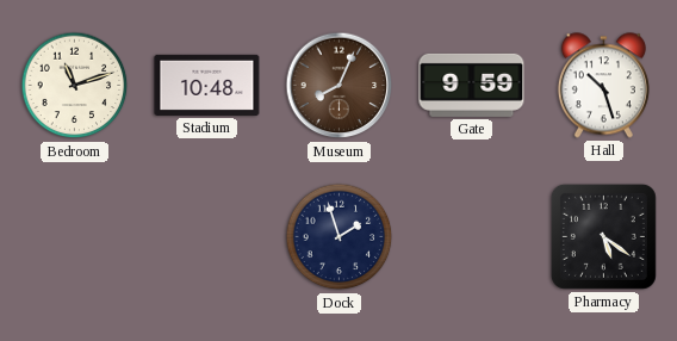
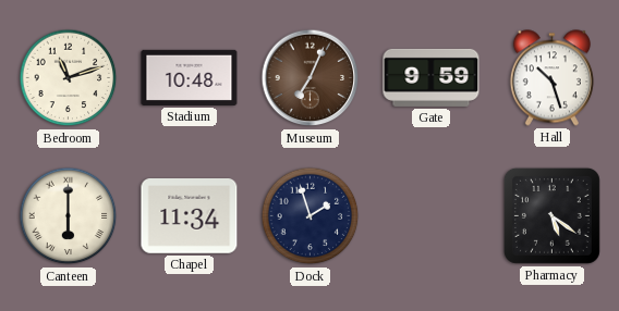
Museum: 8:04 -> 7:04
Canteen: none -> 6:00
Chapel: none -> 11:34
